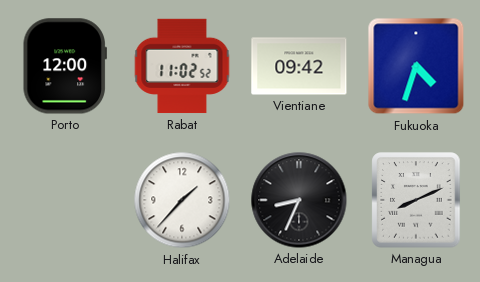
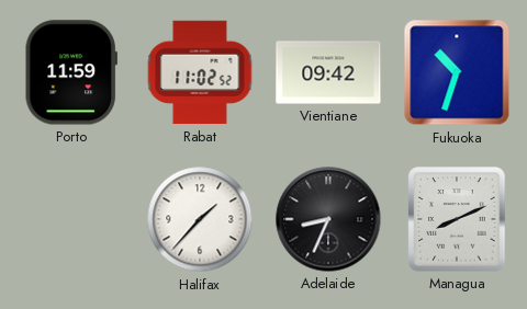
Porto: 12:00 -> 11:59
Fukuoka: 4:33 -> 10:33
